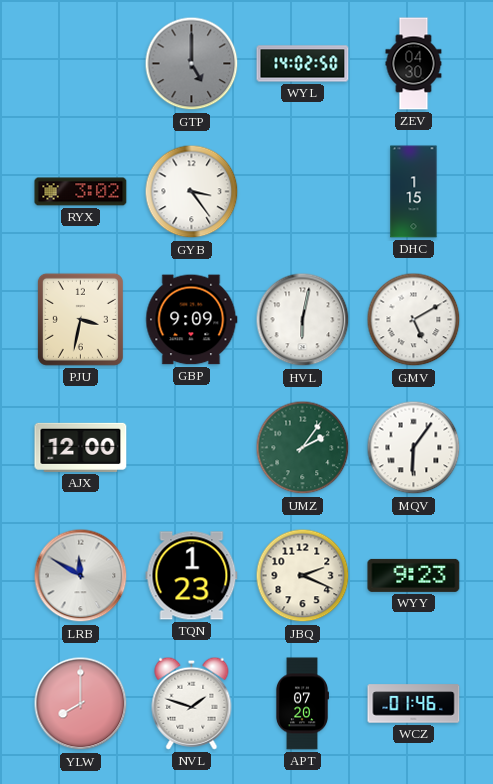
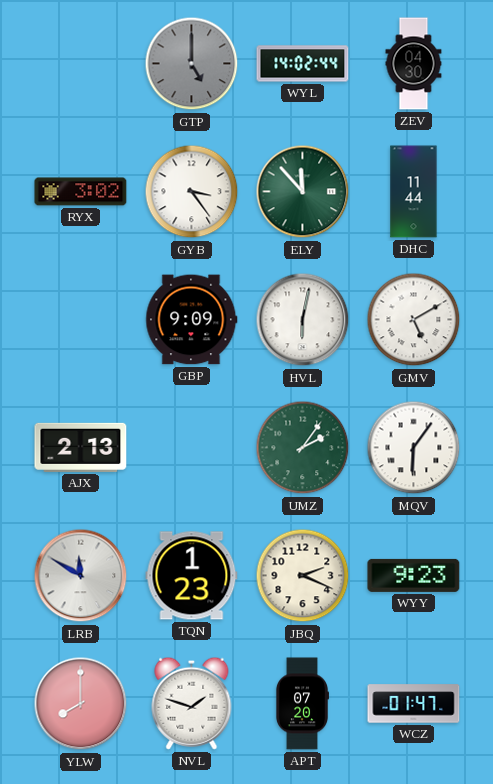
WYL: 14:02:50 -> 14:02:44
ELY: none -> 11:53
DHC: 1:15 -> 11:44
PJU: 3:32 -> none
AJX: 12:00 -> 2:13
WCZ: 01:46 -> 01:47
